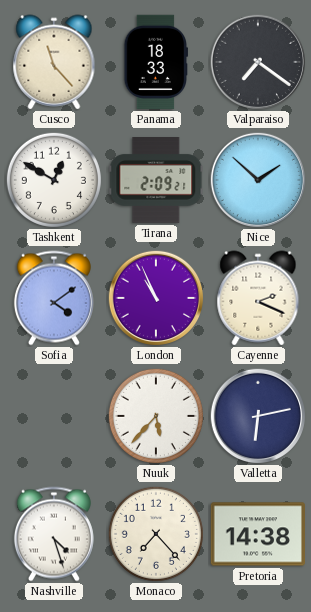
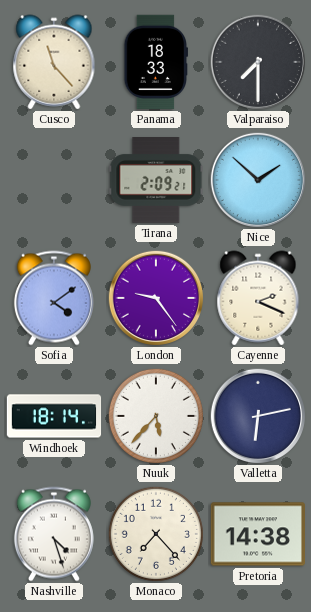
Valparaiso: 7:21 -> 7:30
Tashkent: 12:50 -> none
London: 10:56 -> 9:24
Windhoek: none -> 18:14
